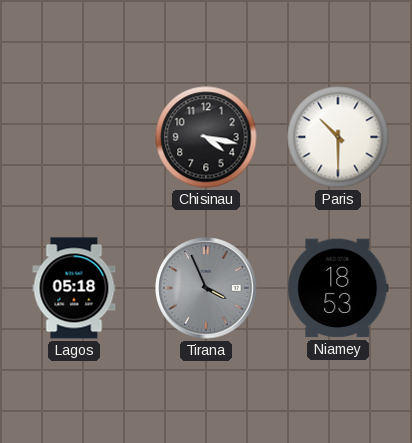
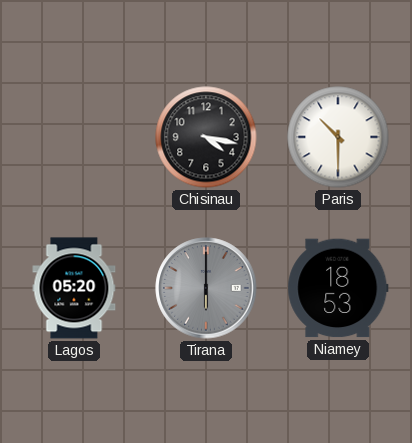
Lagos: 05:18 -> 05:20
Tirana: 3:56 -> 6:00
